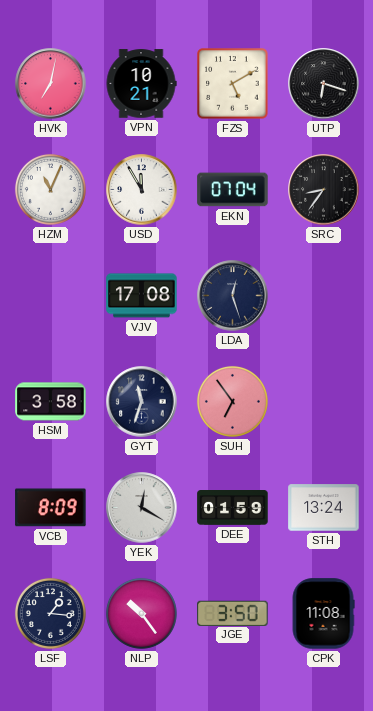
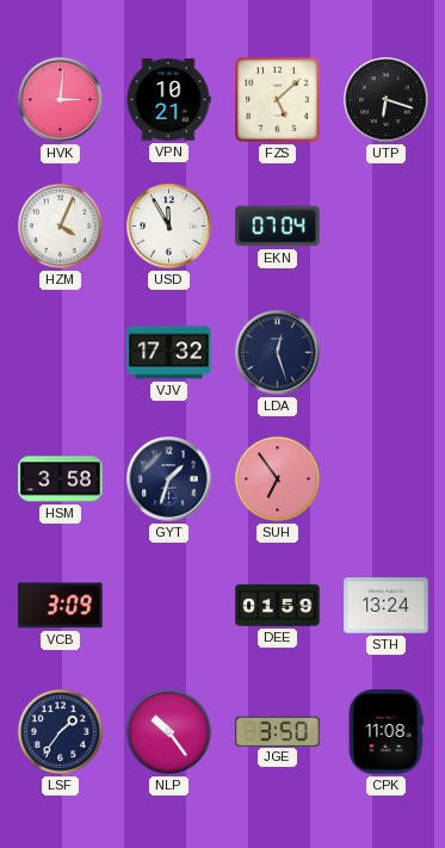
HVK: 7:02 -> 3:01
FZS: 5:10 -> 5:08
HZM: 11:04 -> 4:04
SRC: 8:36 -> none
VJV: 17:08 -> 17:32
GYT: 11:33 -> 1:33
VCB: 8:09 -> 3:09
YEK: 12:20 -> none
LSF: 1:16 -> 1:36
